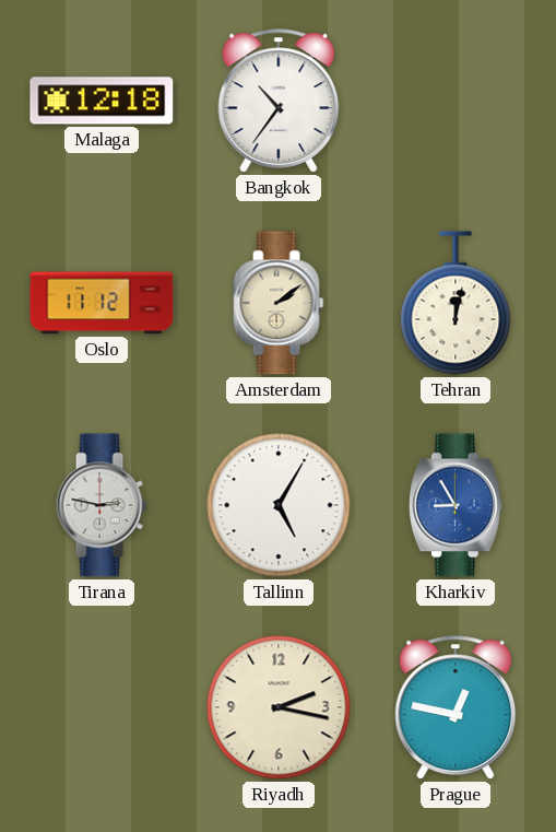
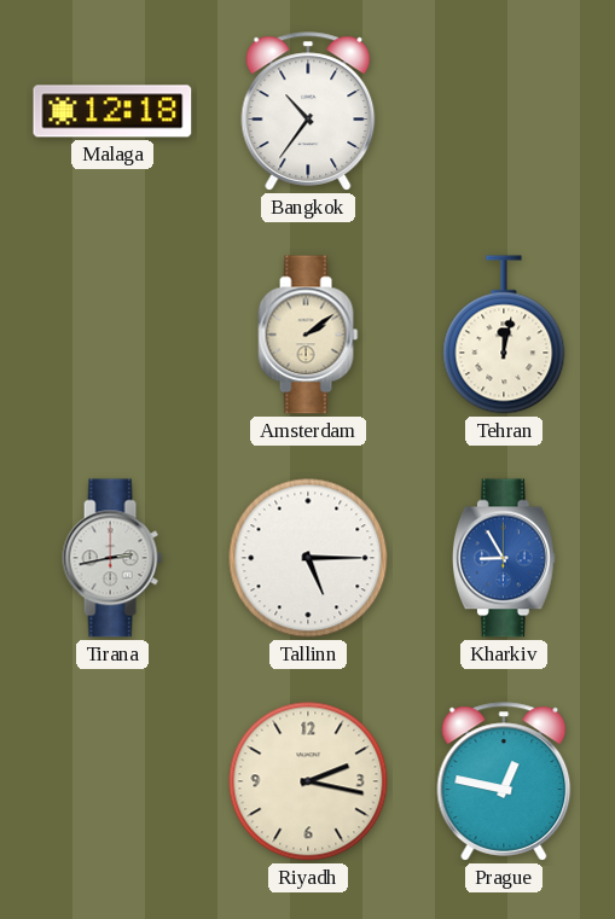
Oslo: 11:12 -> none
Tirana: 2:47 -> 2:43
Tallinn: 5:05 -> 5:15
